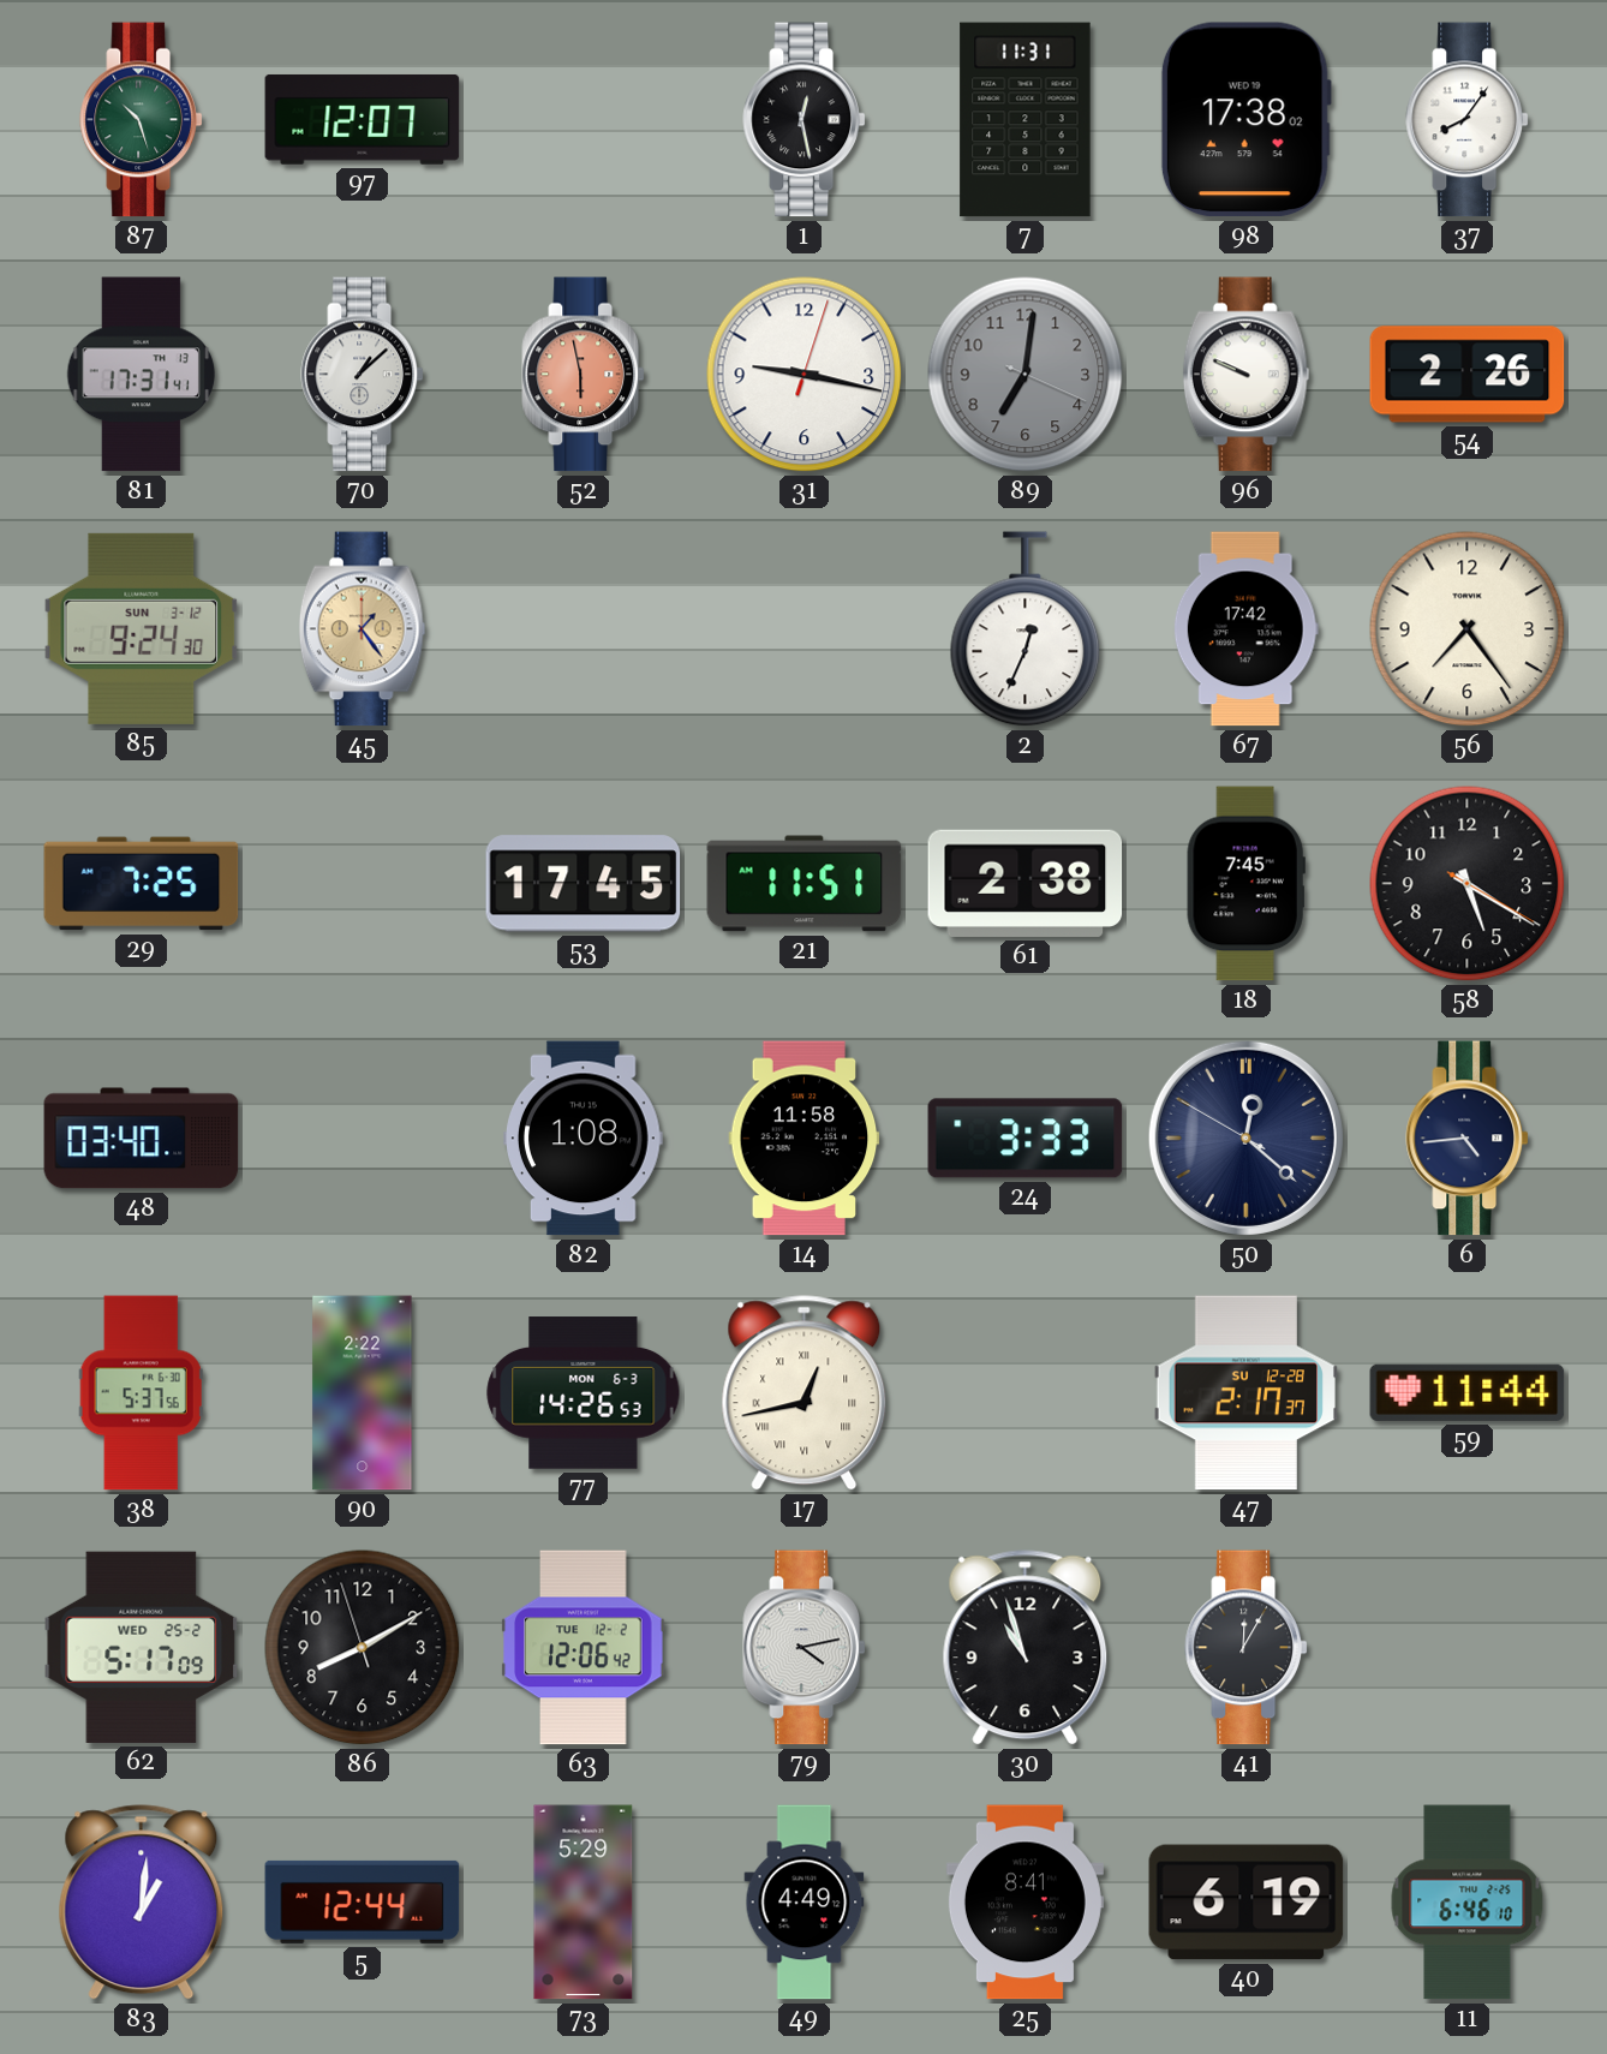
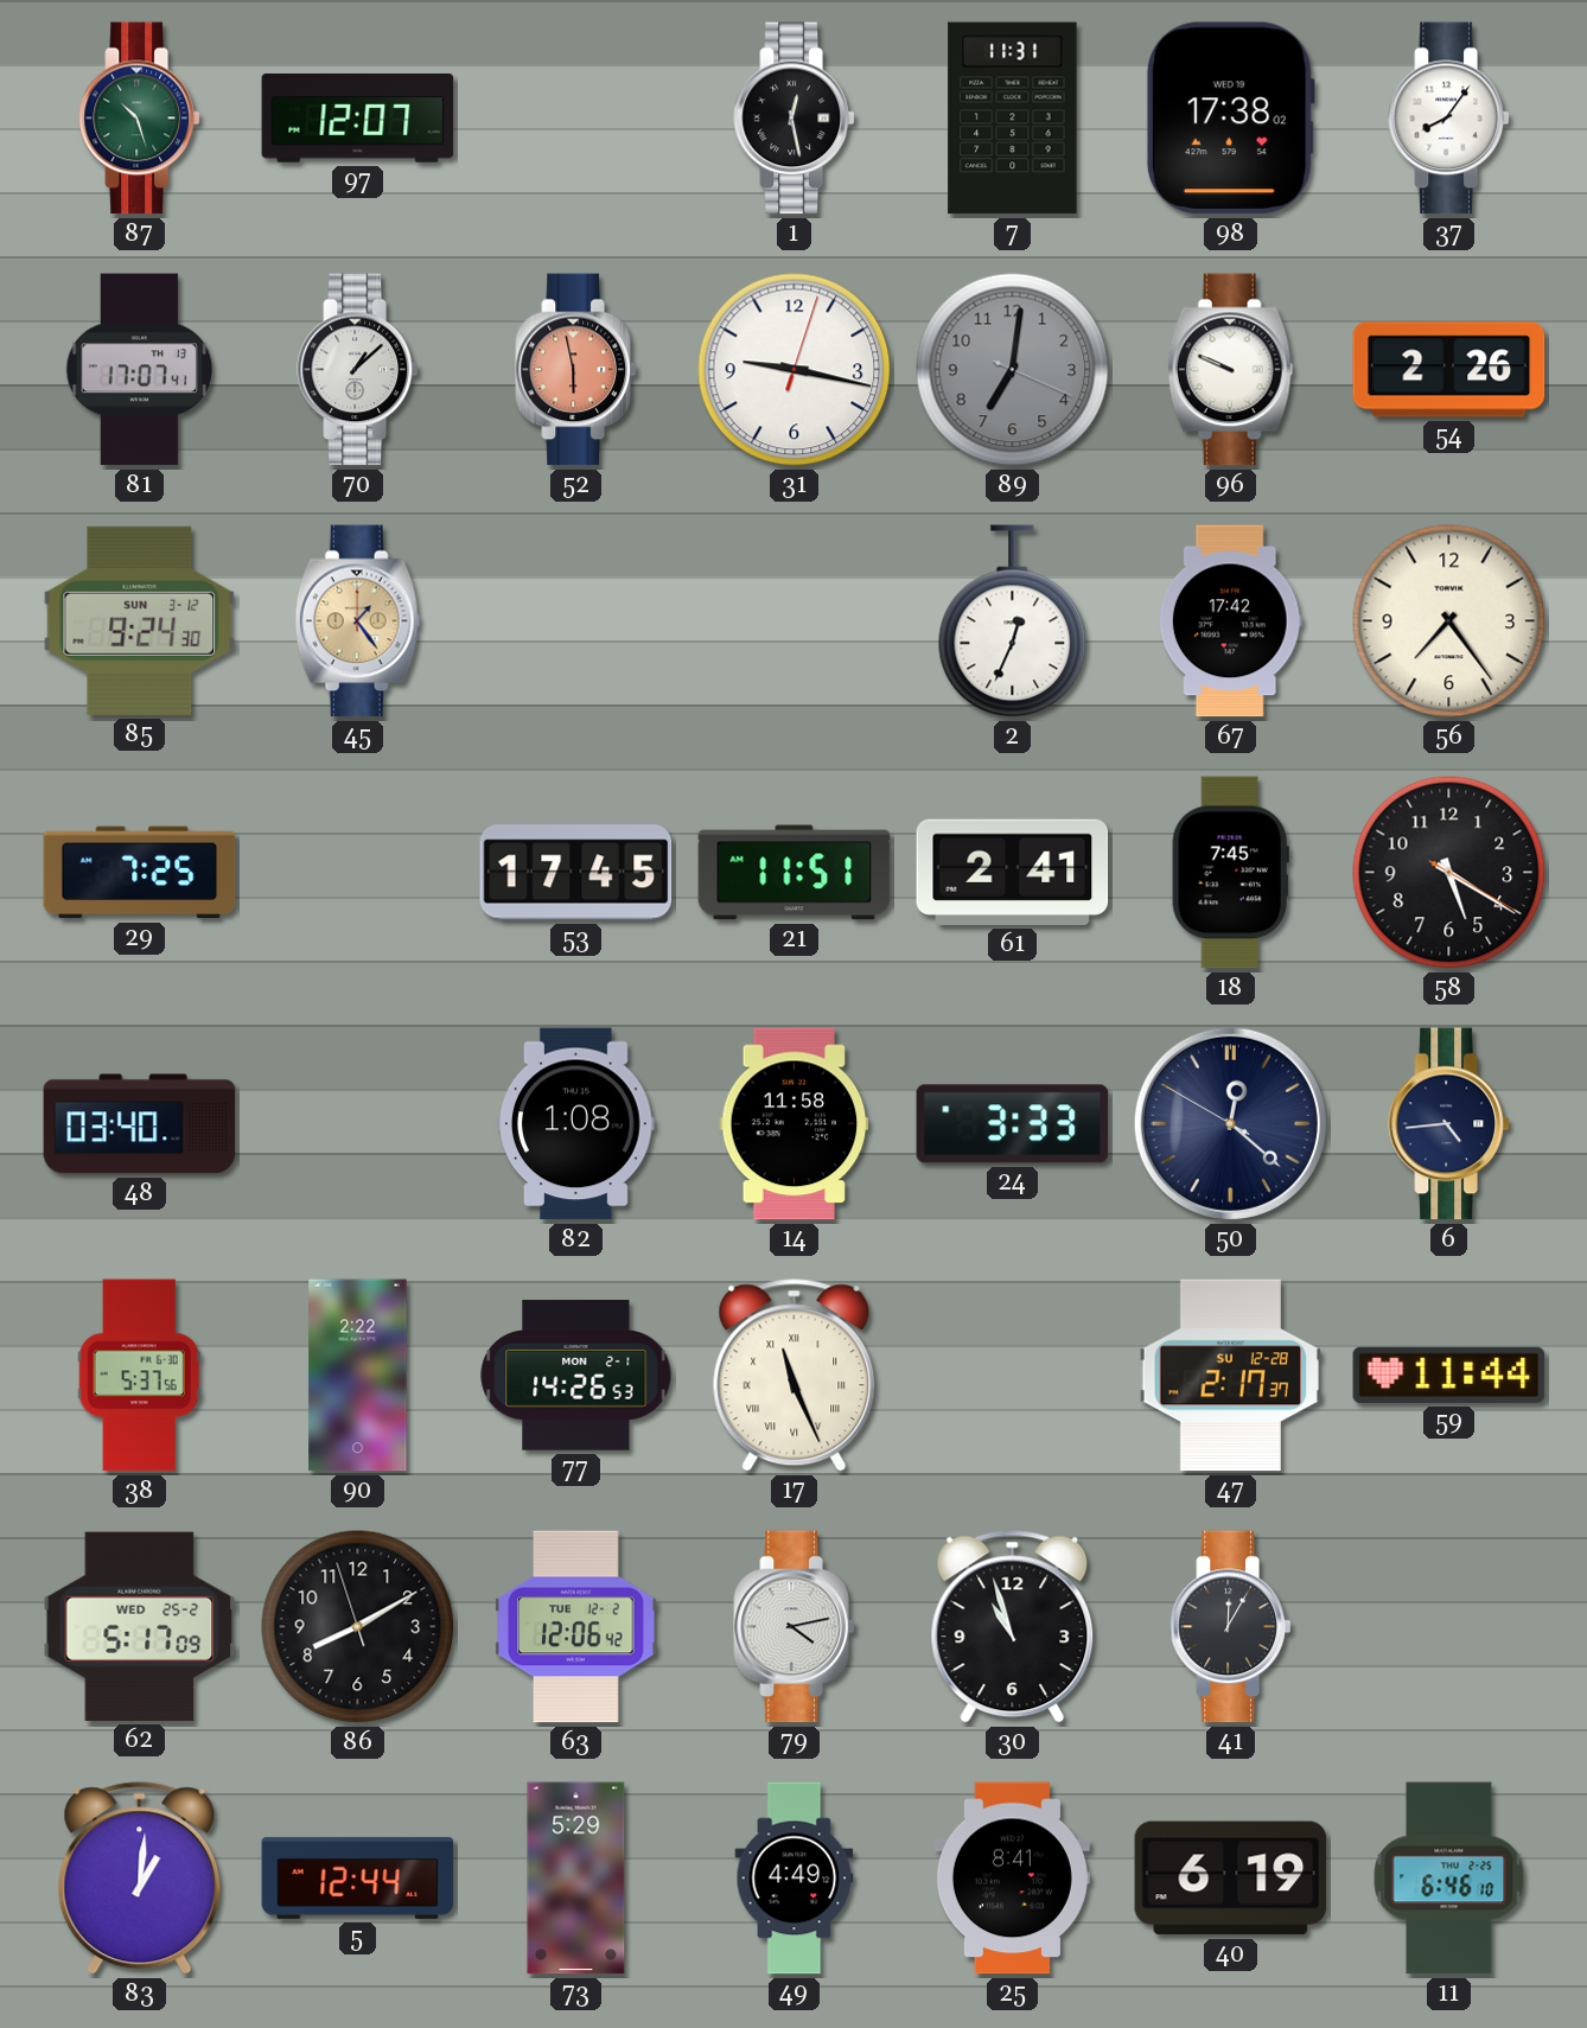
81: 17:31 -> 17:07
61: 2:38 -> 2:41
77 date: MON 6-3 -> MON 2-1
17: 12:43 -> 11:26
